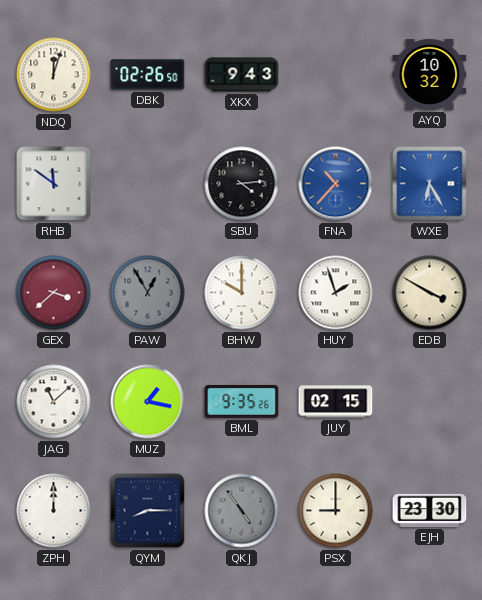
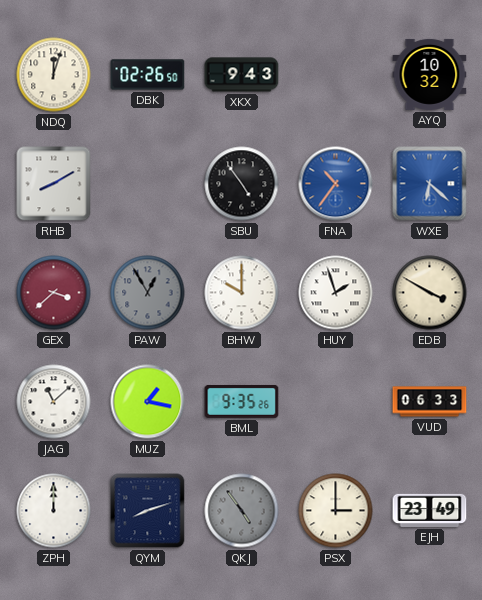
RHB: 11:51 -> 8:10
SBU: 4:14 -> 4:54
FNA: 10:37 -> 10:36
WXE: 6:25 -> 6:22
JUY: 02:15 -> none
VUD: none -> 06:33
QYM: 8:15 -> 8:12
PSX: 9:00 -> 3:00
EJH: 23:30 -> 23:49
